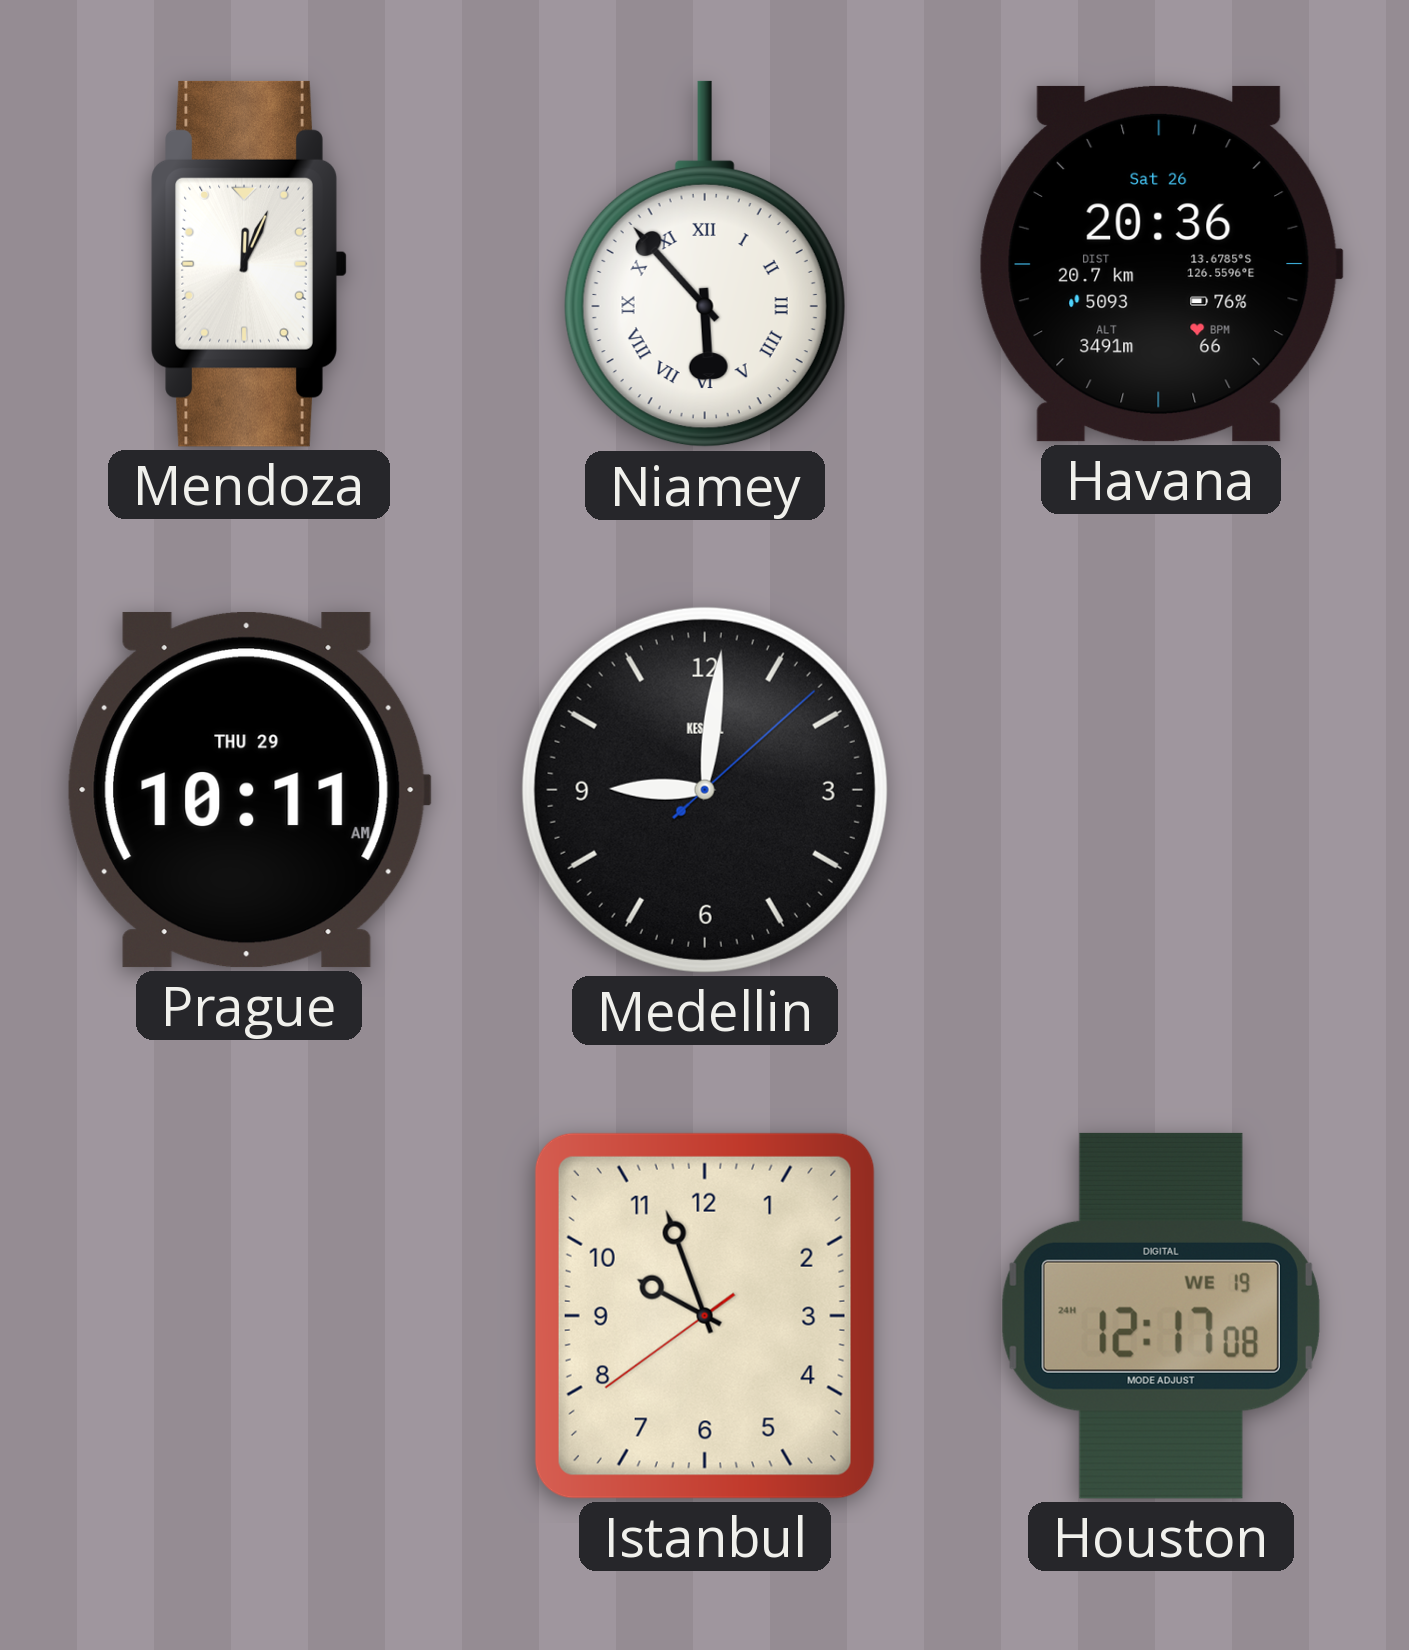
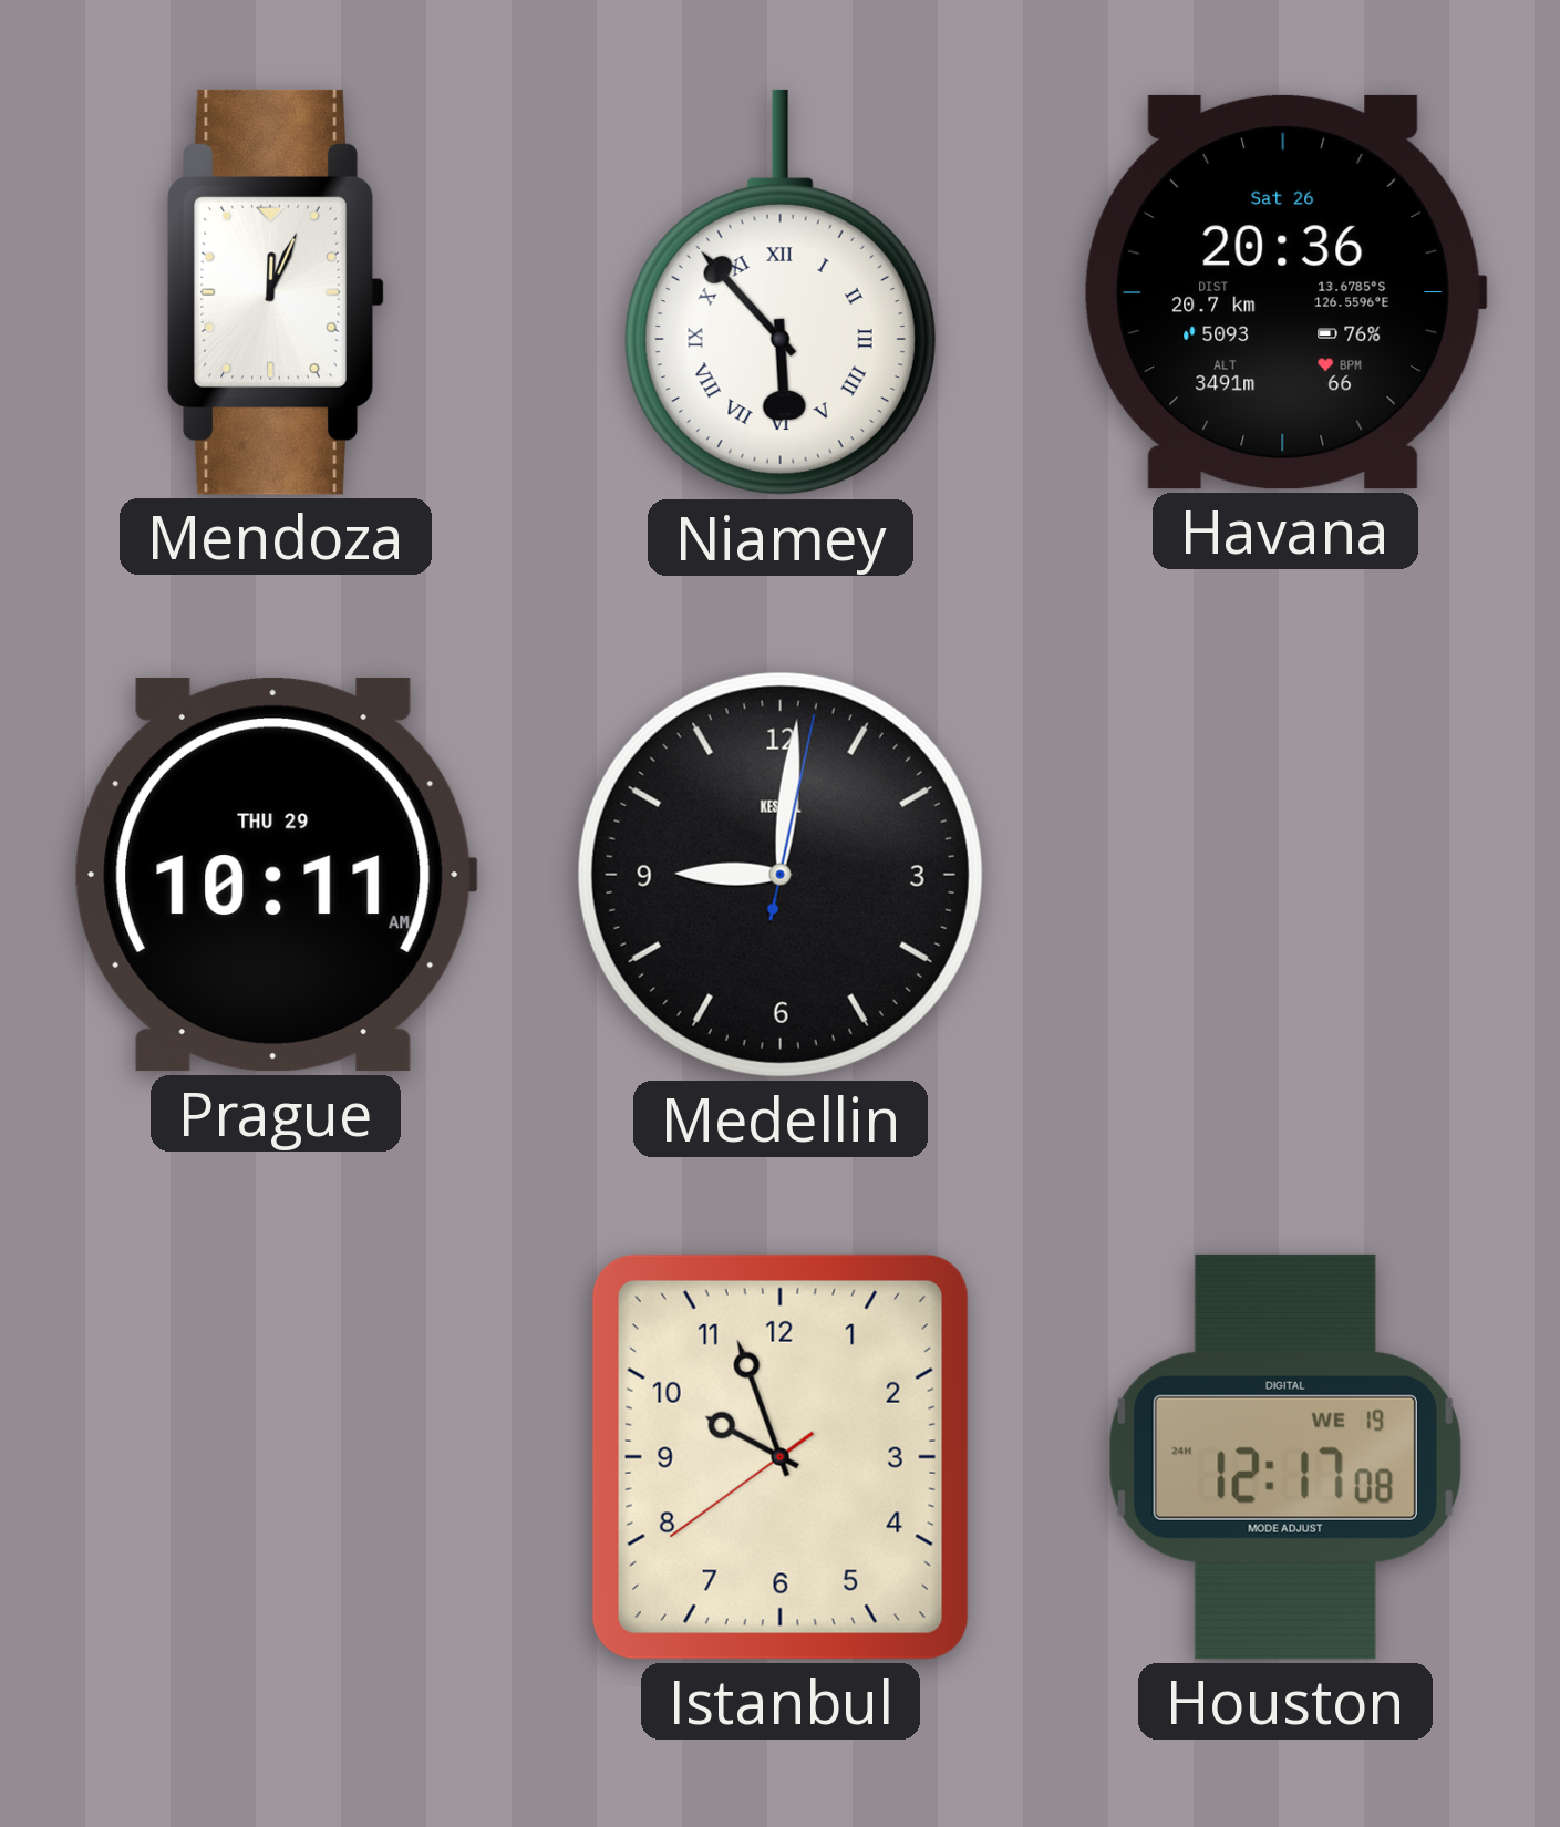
Medellin: 9:01:08 -> 9:01:02
